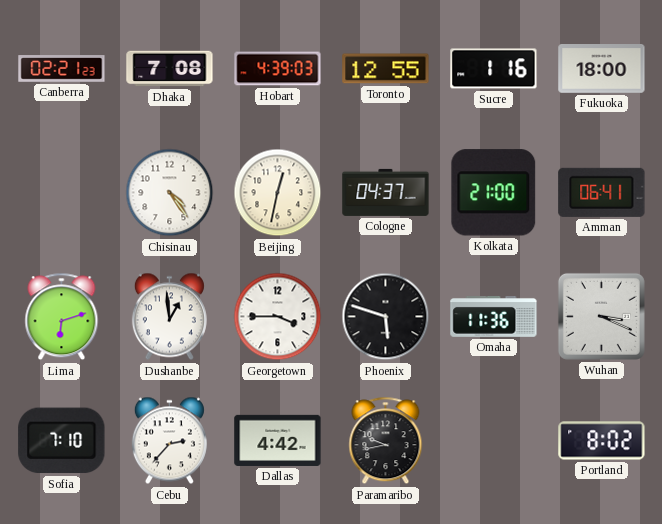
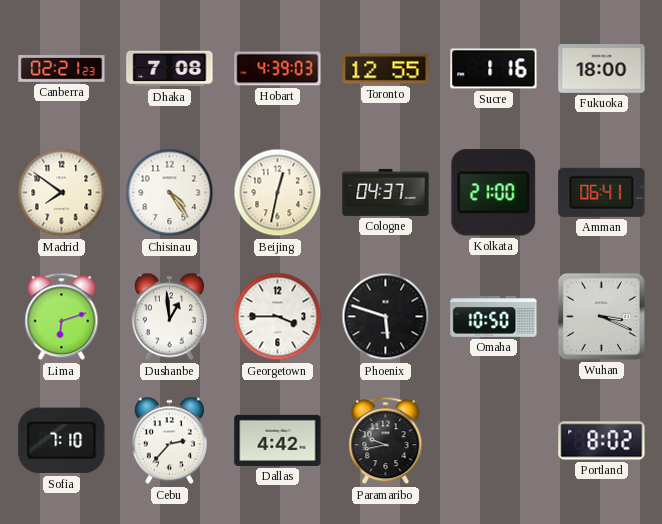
Madrid: none -> 7:51
Omaha: 11:36 -> 10:50
